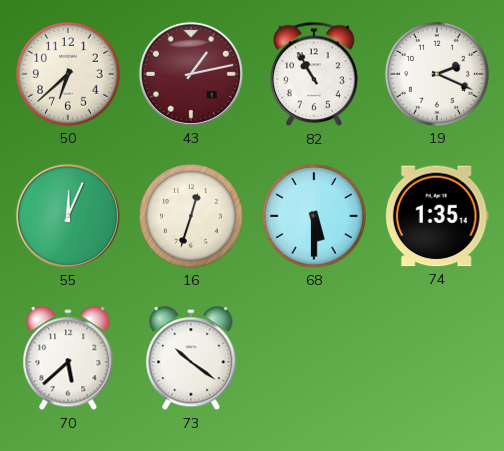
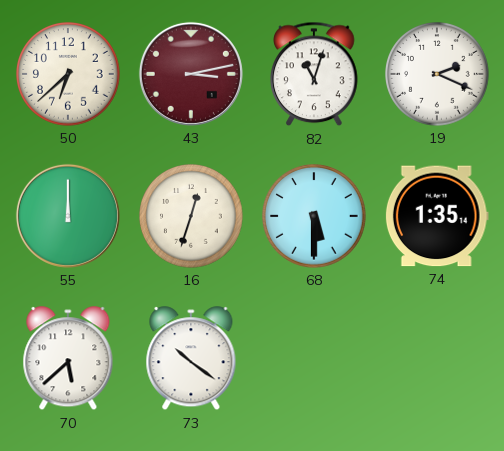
43: 1:13 -> 3:13
82: 10:55 -> 11:03
55: 12:04 -> 12:00
